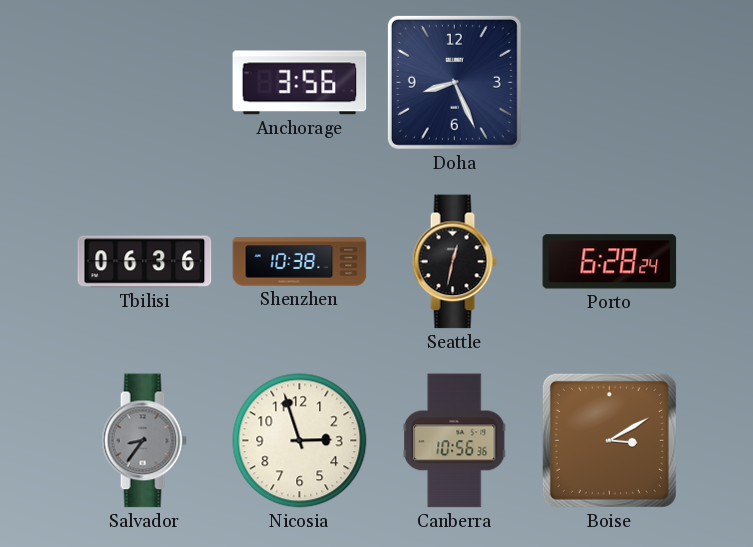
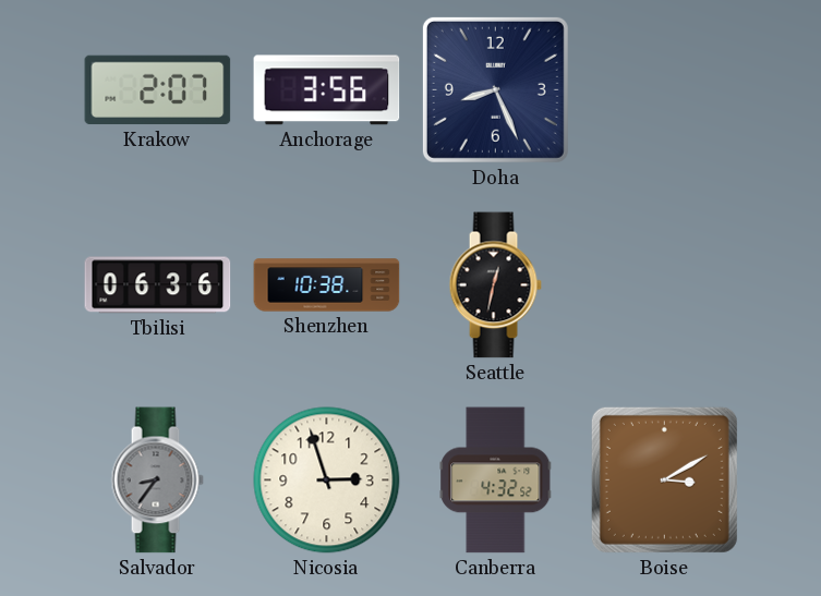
Krakow: none -> 2:07
Porto: 6:28 -> none
Canberra: 10:56 -> 4:32
